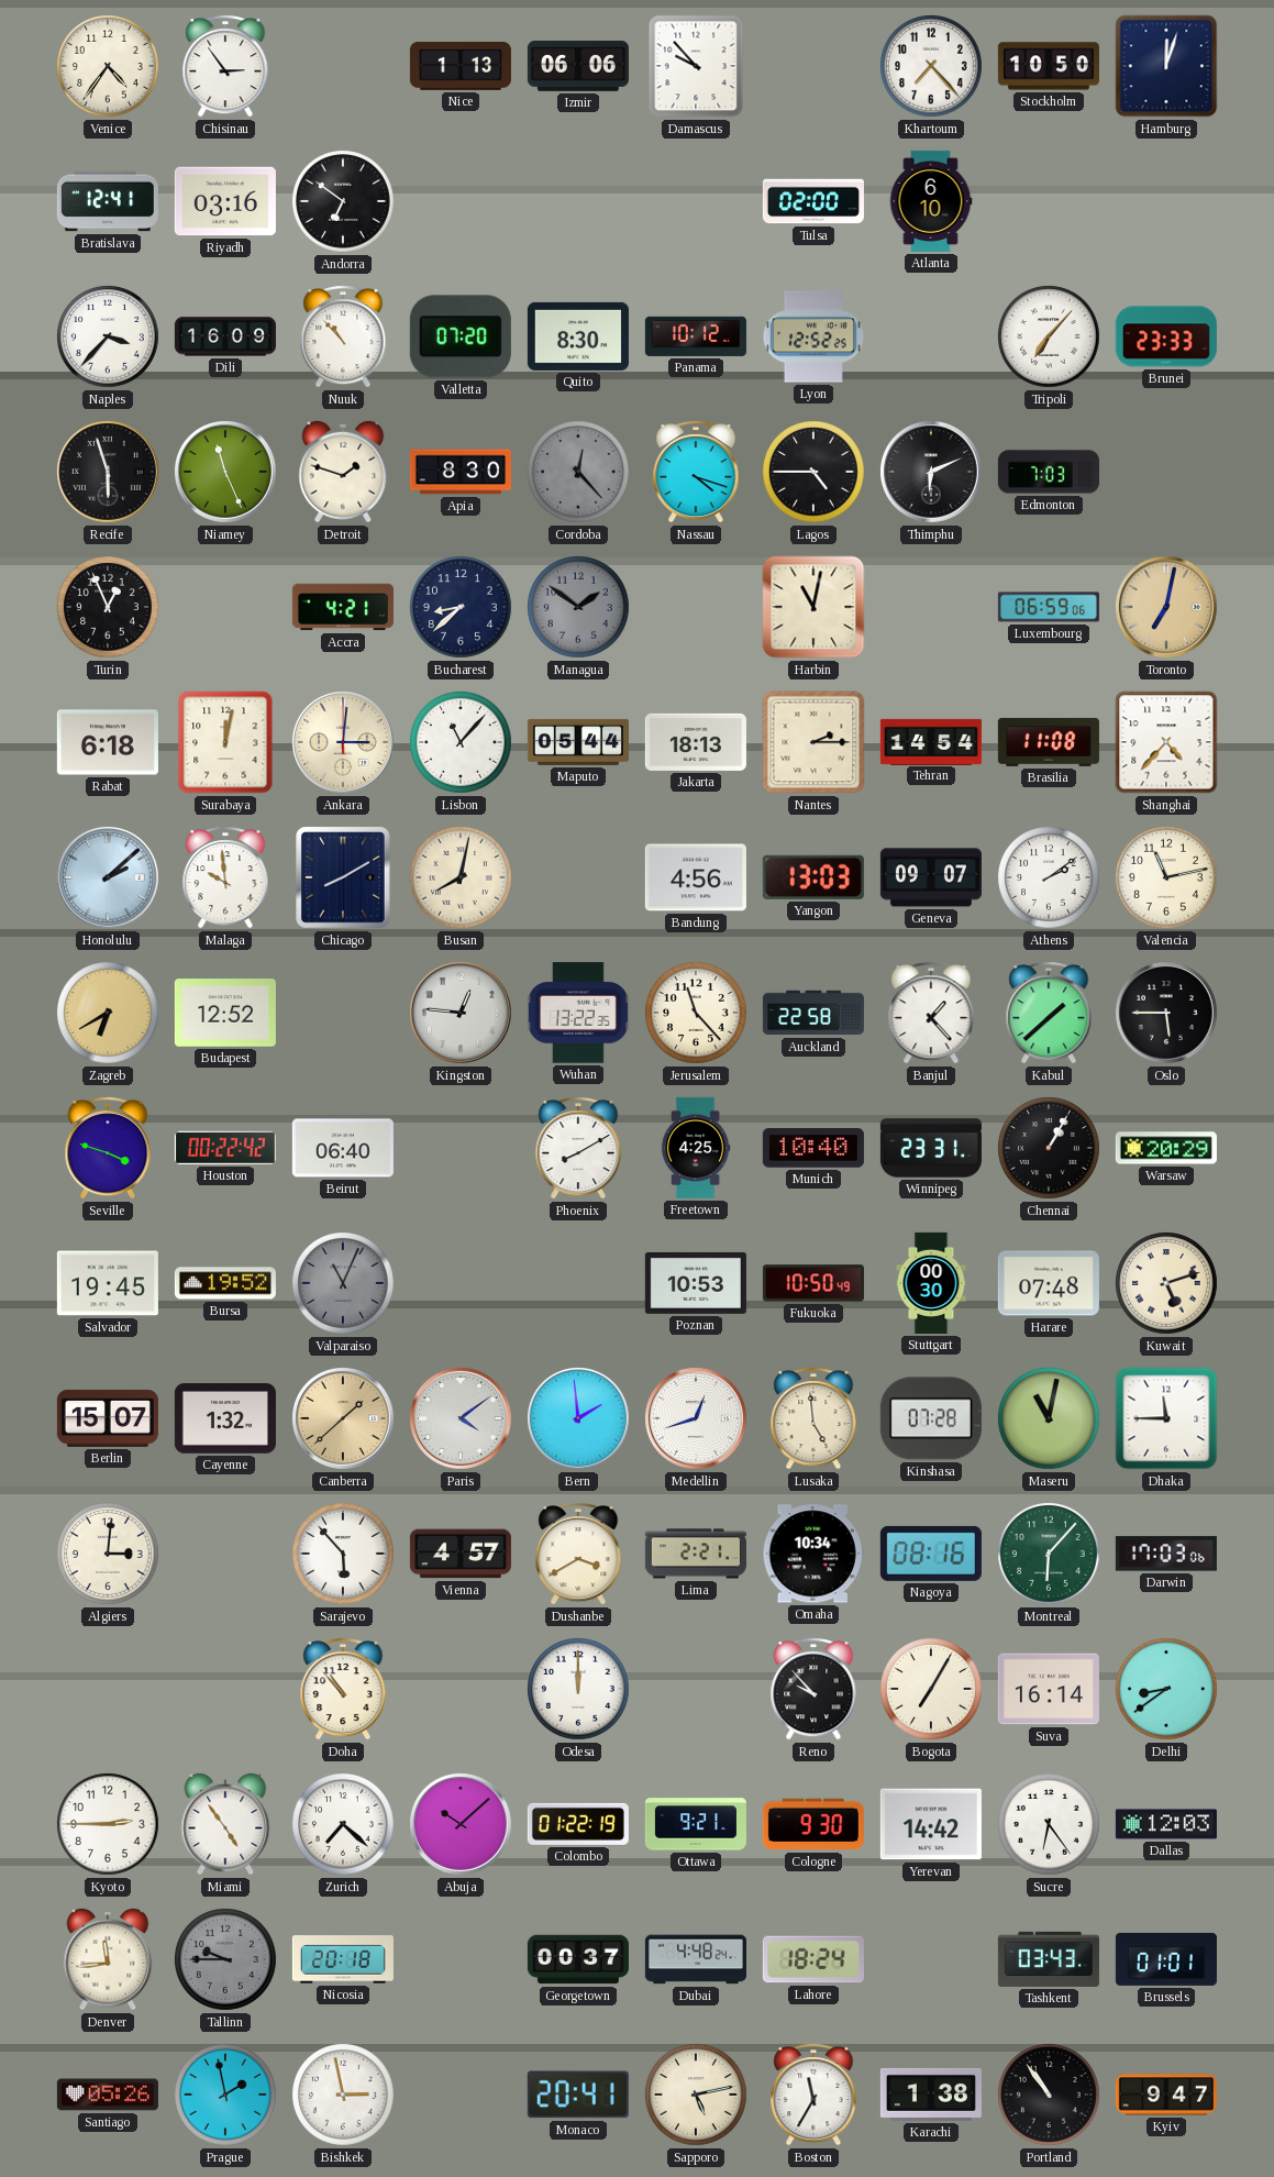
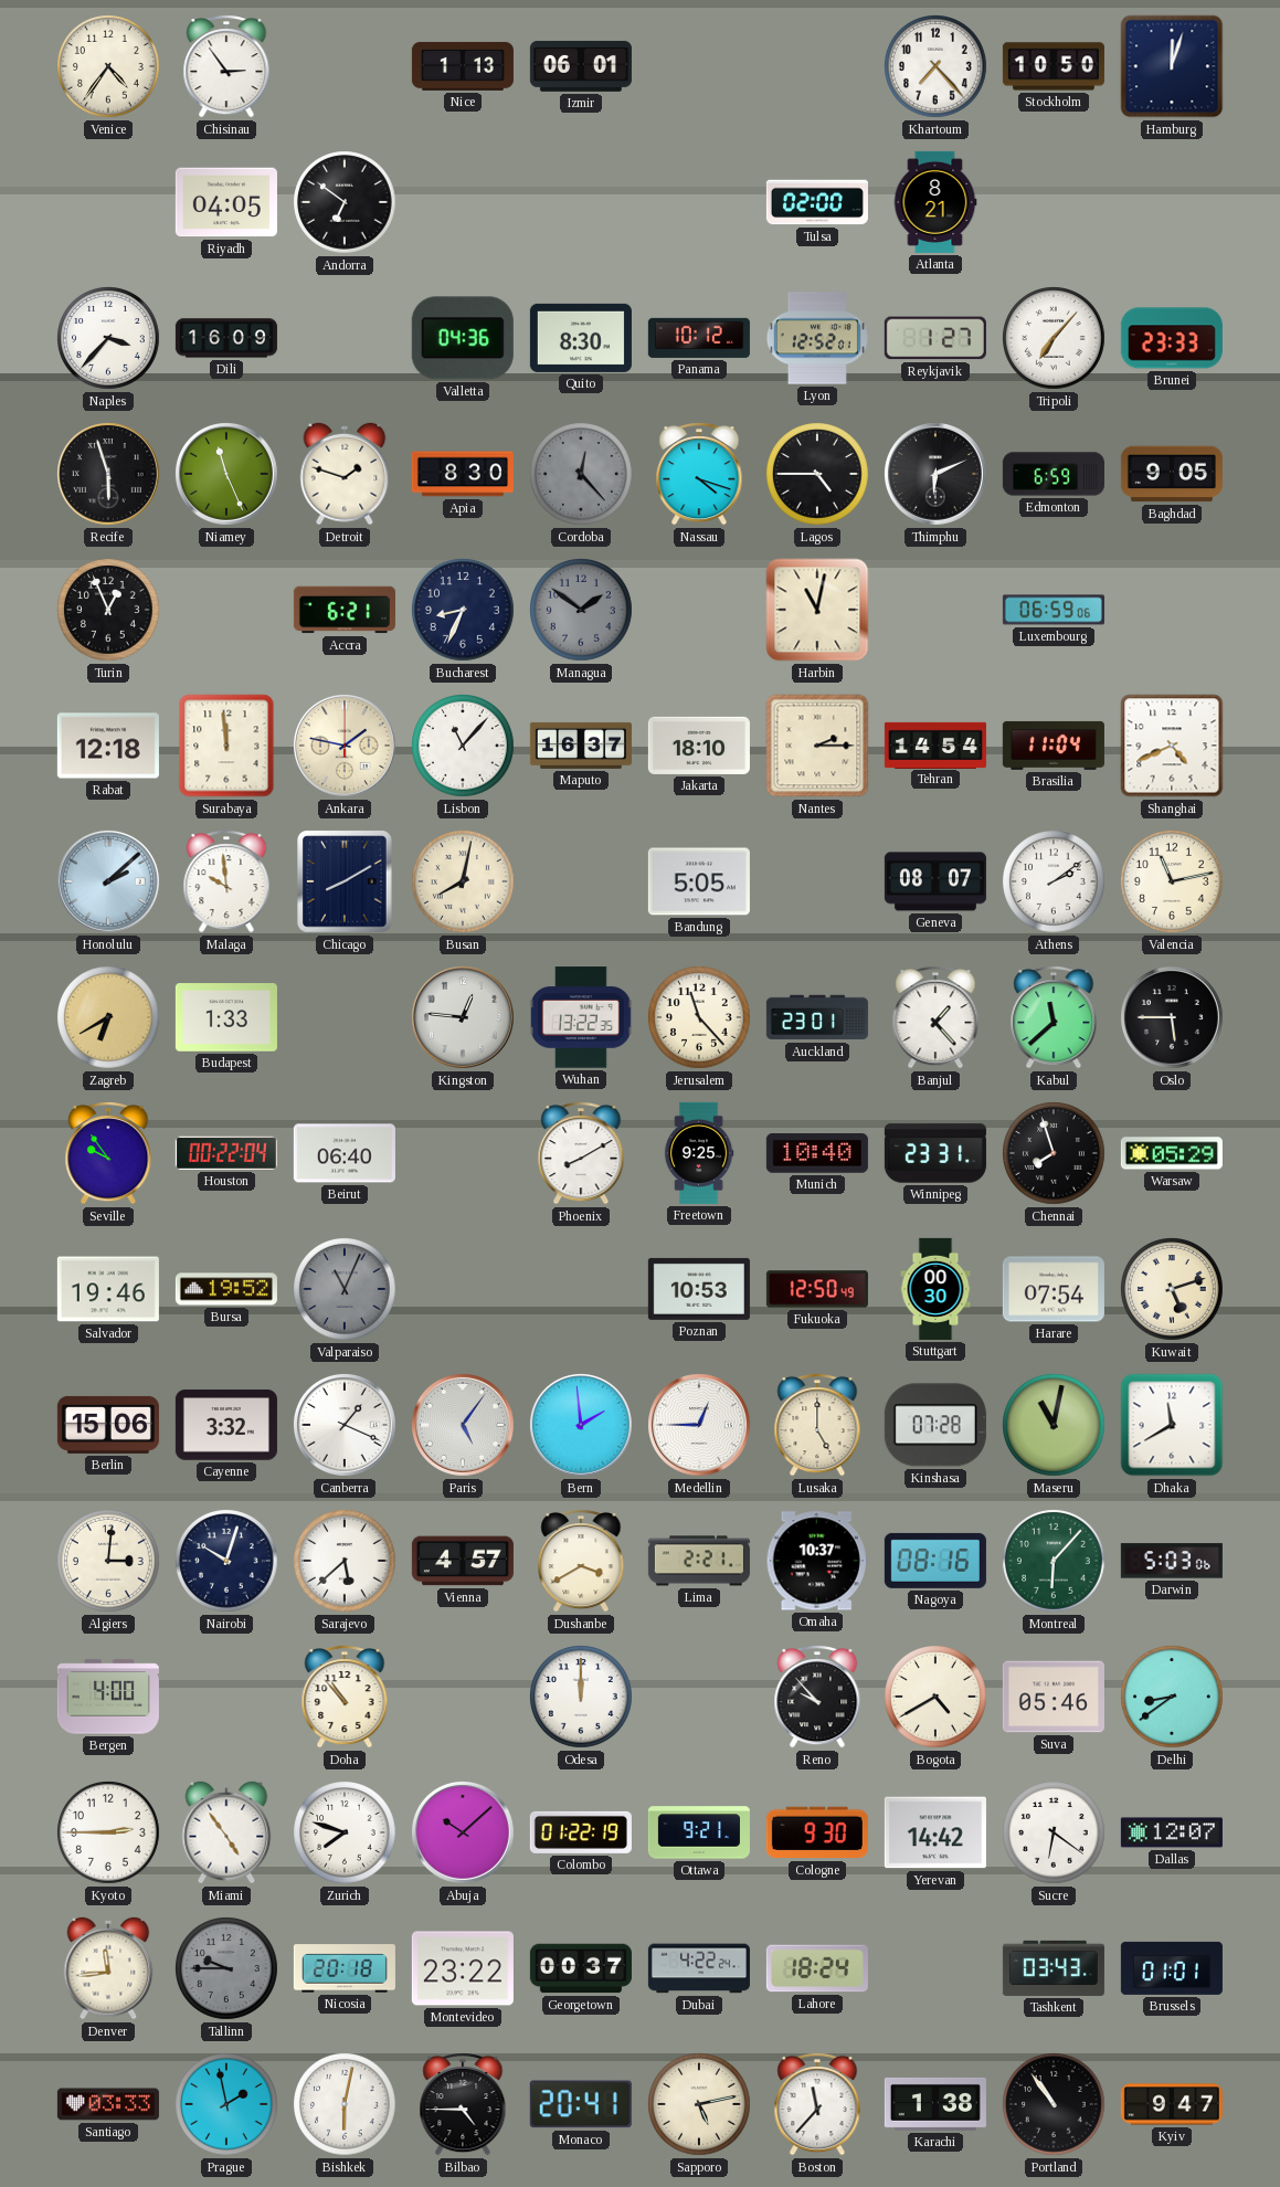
Izmir: 06:06 -> 06:01
Damascus: 9:53 -> none
Bratislava: 12:41 -> none
Riyadh: 03:16 -> 04:05
Atlanta: 6:10 -> 8:21
Nuuk: 10:53 -> none
Valletta: 07:20 -> 04:36
Lyon: 12:52:25 -> 12:52:01
Reykjavik: none -> 1:27
Edmonton: 7:03 -> 6:59
Baghdad: none -> 9:05
Accra: 4:21 -> 6:21
Bucharest: 8:38 -> 8:34
Toronto: 7:02 -> none
Rabat: 6:18 -> 12:18
Surabaya: 12:02 -> 11:59
Ankara: 3:01 -> 1:47
Maputo: 05:44 -> 16:37
Jakarta: 18:13 -> 18:10
Brasilia: 11:08 -> 11:04
Shanghai: 4:37 -> 4:41
Bandung: 4:56 -> 5:05
Yangon: 13:03 -> none
Geneva: 09:07 -> 08:07
Budapest: 12:52 -> 1:33
Auckland: 22:58 -> 23:01
Kabul: 1:38 -> 11:38
Seville: 3:48 -> 9:54
Houston: 00:22:42 -> 00:22:04
Freetown: 4:25 -> 9:25
Chennai: 1:05 -> 7:57
Warsaw: 20:29 -> 05:29
Salvador: 19:45 -> 19:46
Fukuoka: 10:50 -> 12:50
Harare: 07:48 -> 07:54
Berlin: 15:07 -> 15:06
Cayenne: 1:32 -> 3:32
Canberra: 1:38 -> 1:19
Canberra dial: champagne -> white
Paris: 4:09 -> 5:06
Medellin: 12:42 -> 12:45
Lusaka: 4:59 -> 5:00
Dhaka: 11:45 -> 11:40
Nairobi: none -> 10:03
Sarajevo: 5:53 -> 5:38
Omaha: 10:34 -> 10:37
Darwin: 17:03 -> 5:03
Bergen: none -> 4:00
Bogota: 7:05 -> 4:40
Suva: 16:14 -> 05:46
Zurich: 7:22 -> 7:48
Sucre: 6:24 -> 6:21
Dallas: 12:03 -> 12:07
Montevideo: none -> 23:22
Dubai: 4:48 -> 4:22
Santiago: 05:26 -> 03:33
Bishkek: 2:58 -> 6:02
Bilbao: none -> 4:45
Boston: 11:35 -> 11:37
